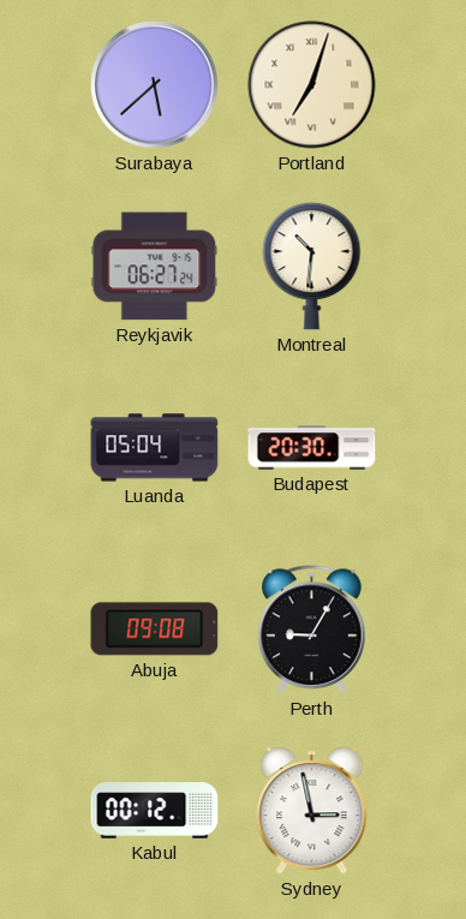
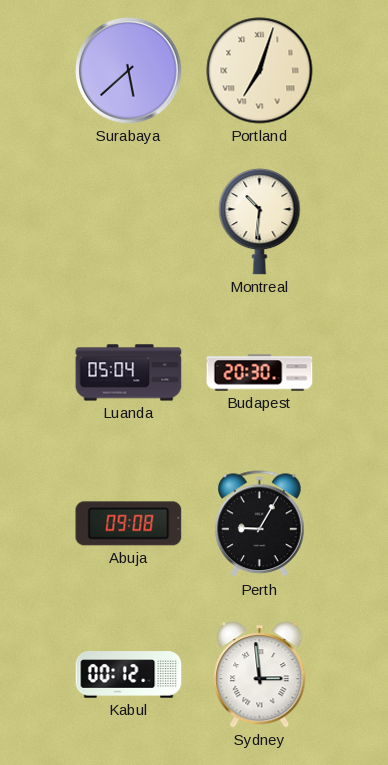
Reykjavik: 06:27 -> none
Sydney: 2:58 -> 2:59
